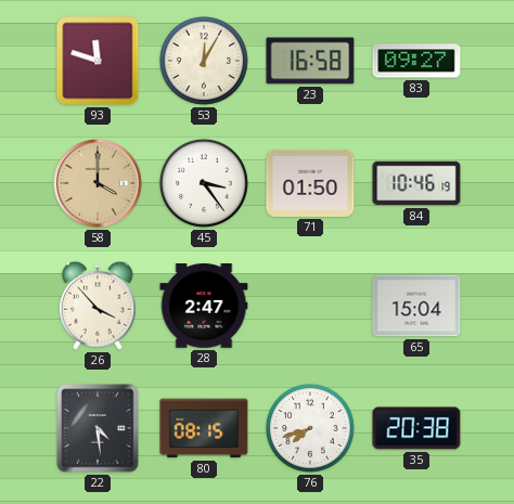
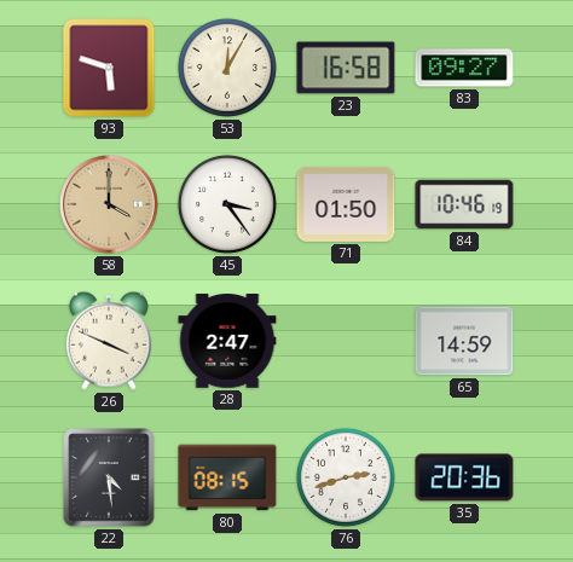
93: 11:48 -> 5:48
26: 3:53 -> 3:49
65: 15:04 -> 14:59
76: 7:42 -> 2:42
35: 20:38 -> 20:36
